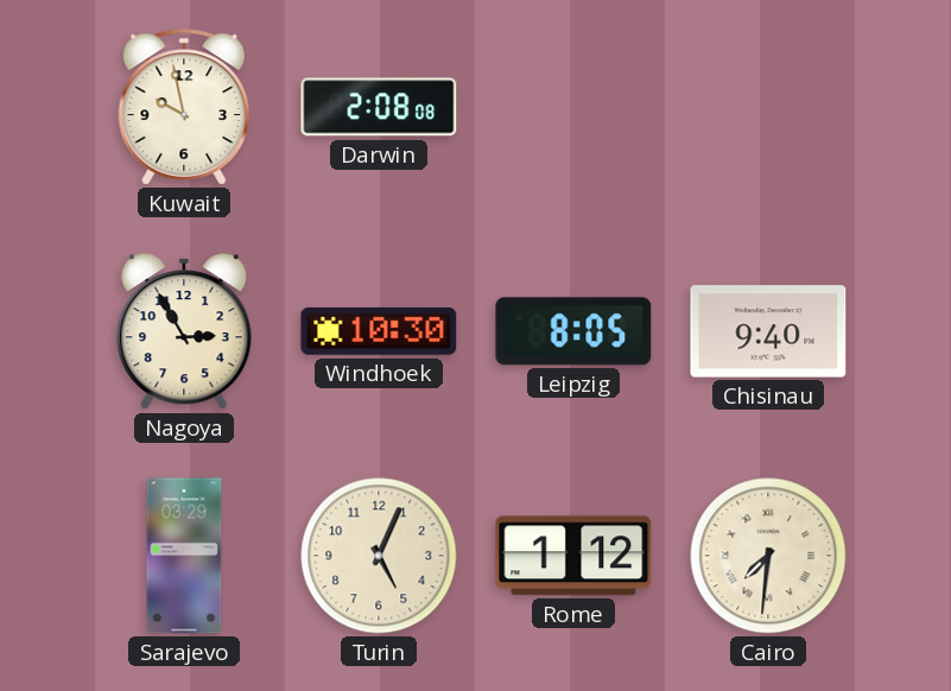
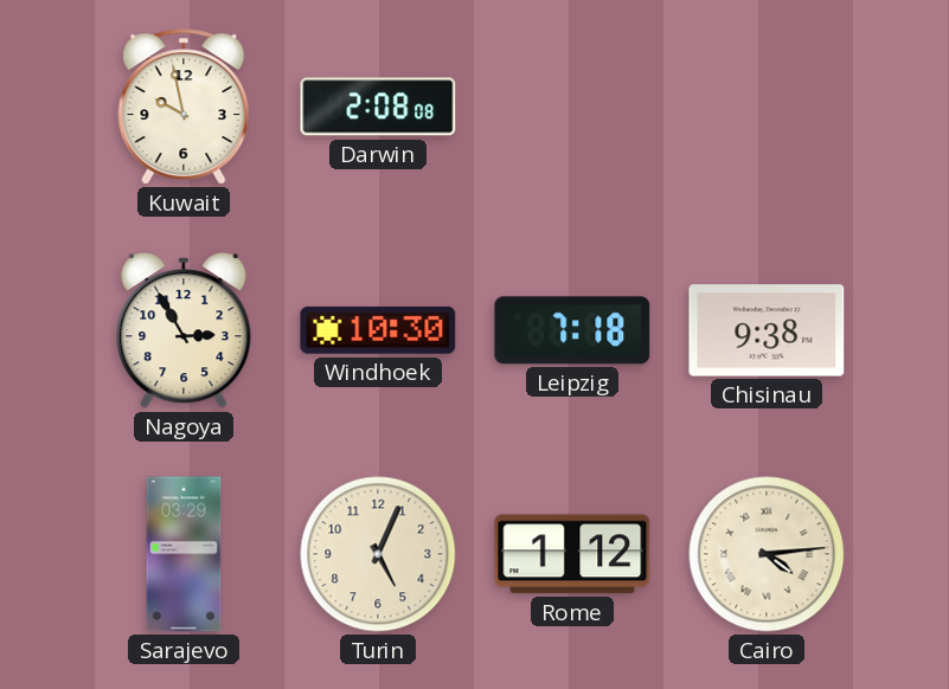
Leipzig: 8:05 -> 7:18
Chisinau: 9:40 -> 9:38
Cairo: 7:31 -> 4:14
